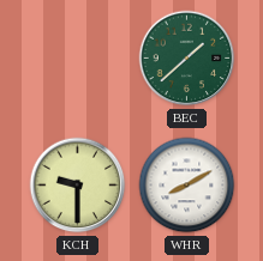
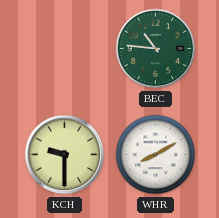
BEC: 1:38 -> 10:46
